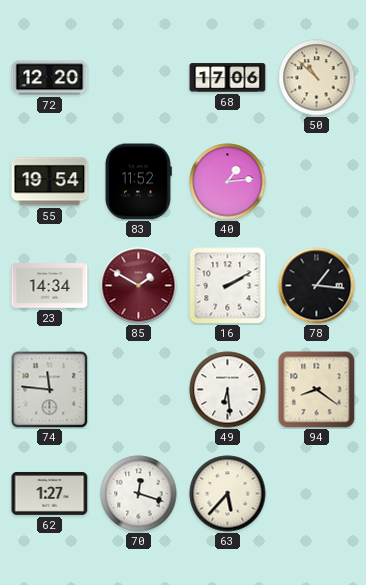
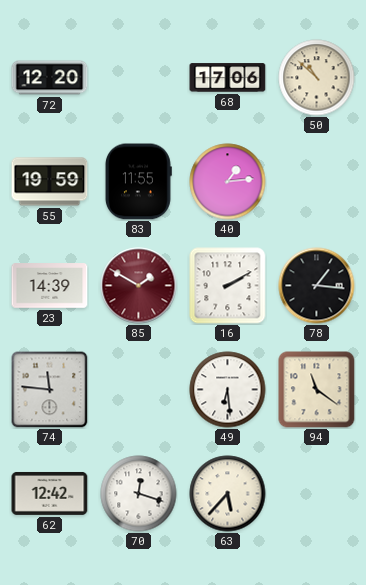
55: 19:54 -> 19:59
83: 11:52 -> 11:55
23: 14:34 -> 14:39
94: 8:21 -> 11:21
62: 1:27 -> 12:42
